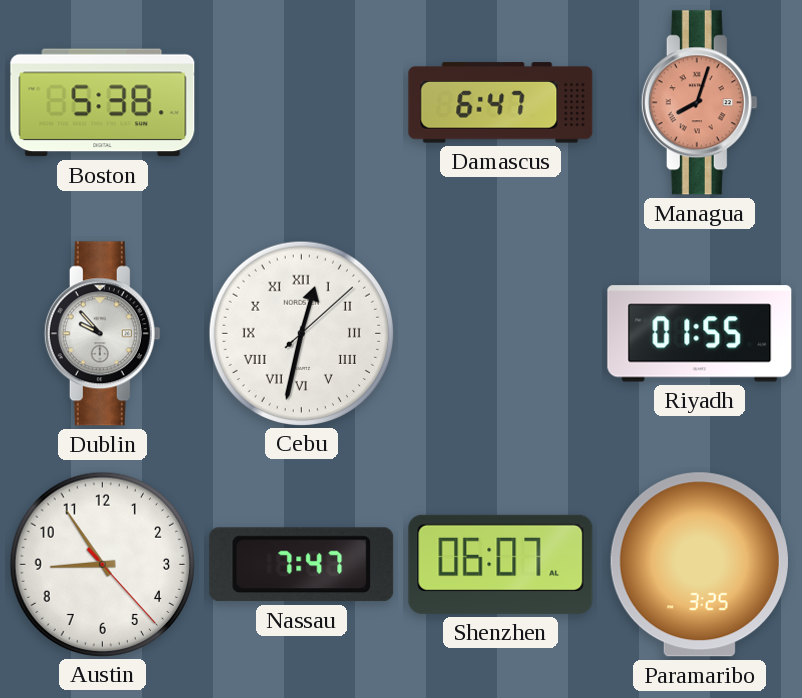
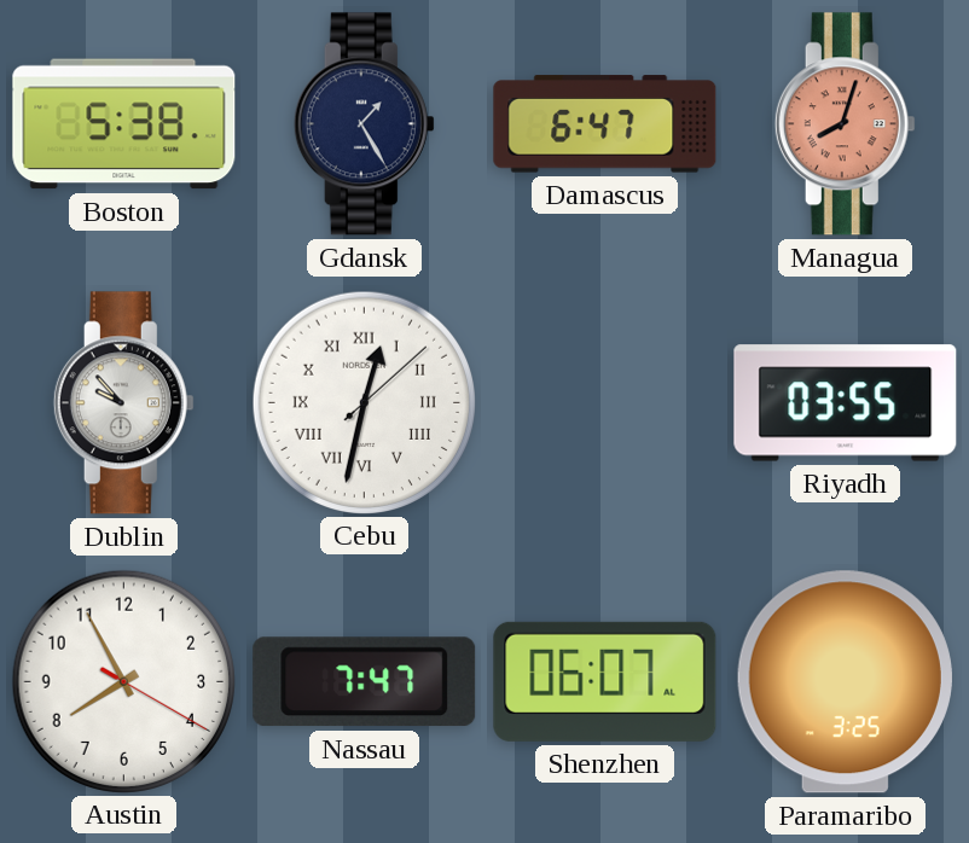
Gdansk: none -> 1:25
Riyadh: 01:55 -> 03:55
Austin: 8:54 -> 7:55
